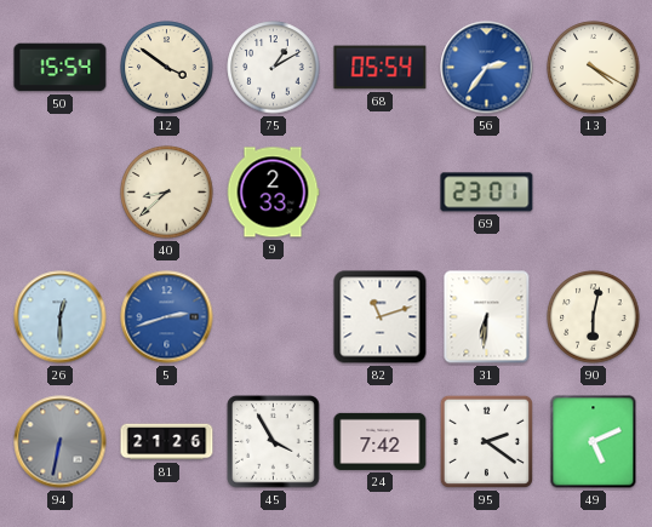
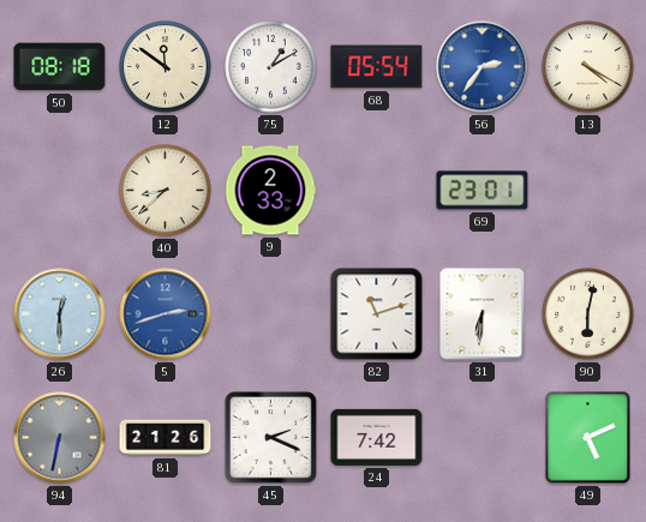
50: 15:54 -> 08:18
12: 3:51 -> 11:51
45: 3:55 -> 2:19
95: 2:21 -> none
